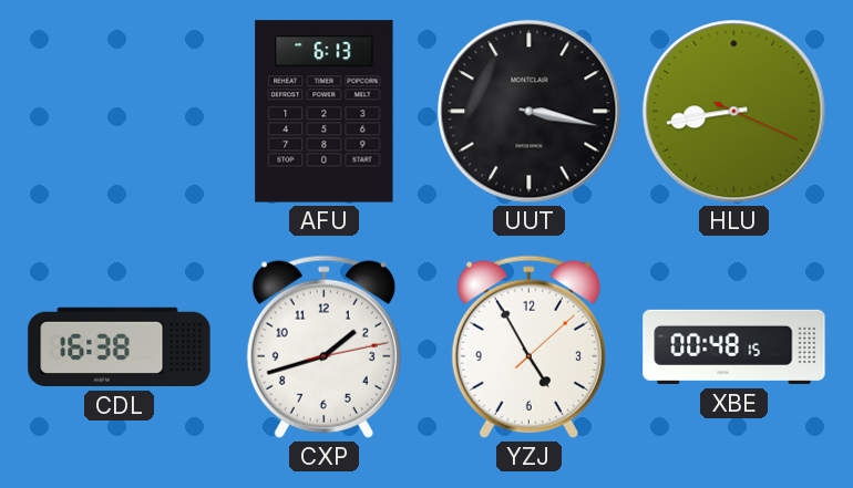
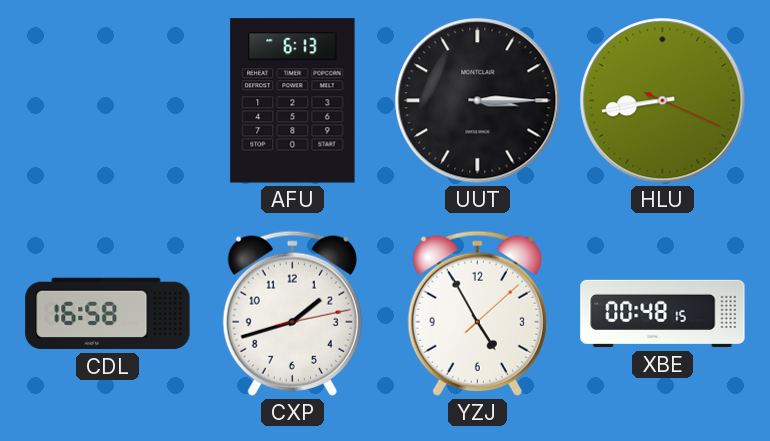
UUT: 3:17 -> 3:15
CDL: 16:38 -> 16:58
